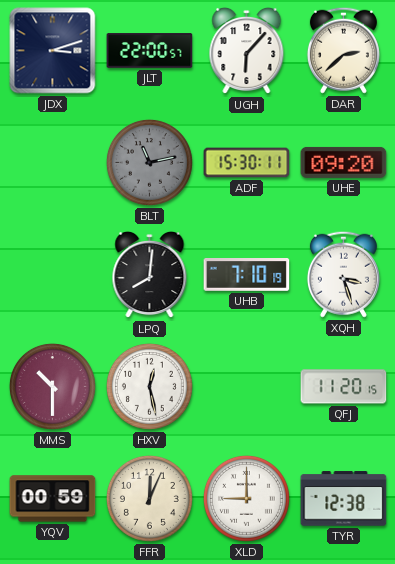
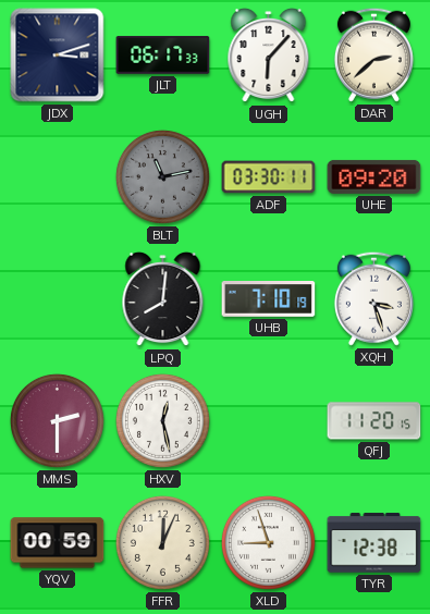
JLT: 22:00 -> 06:17
ADF: 15:30 -> 03:30
MMS: 10:30 -> 2:30
XLD: 9:00 -> 8:57
